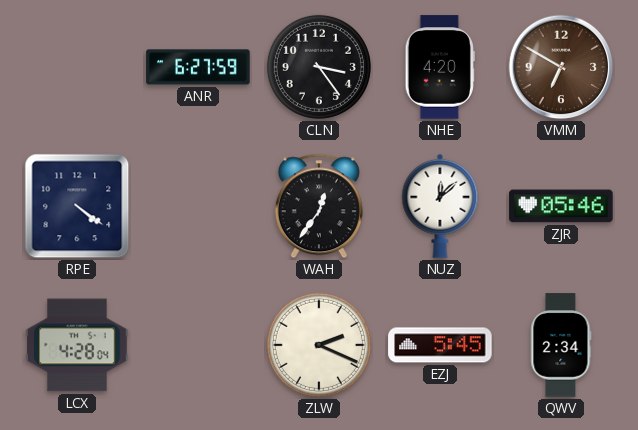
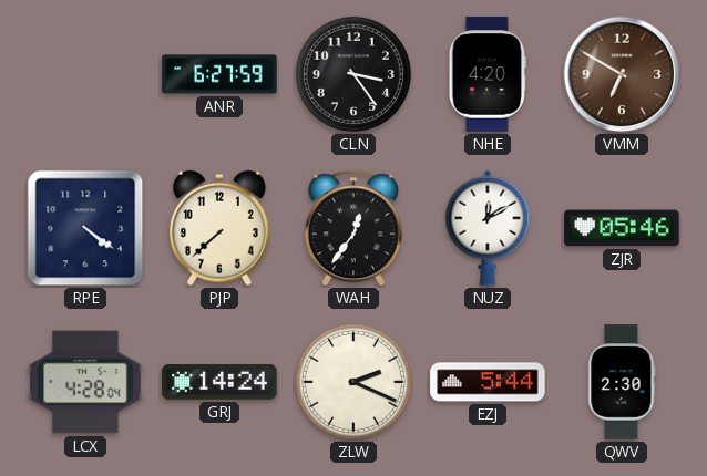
PJP: none -> 7:38
NUZ: 12:08 -> 12:10
GRJ: none -> 14:24
EZJ: 5:45 -> 5:44
QWV: 2:34 -> 2:30
